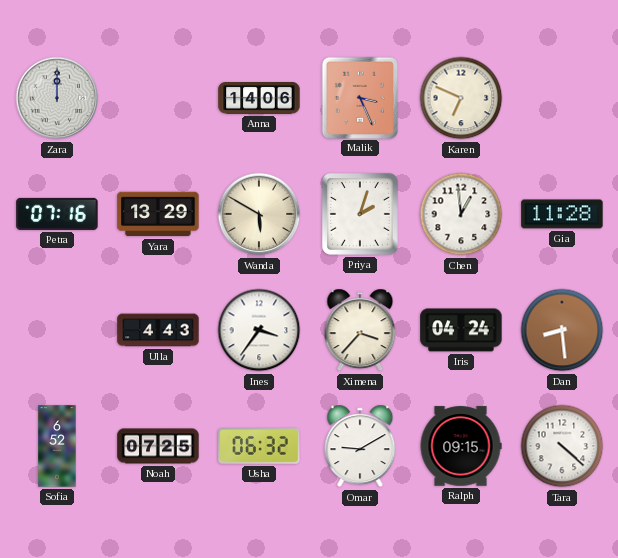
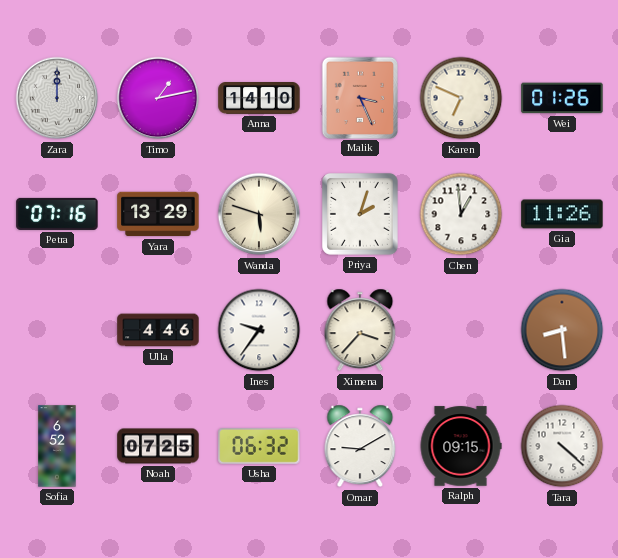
Timo: none -> 1:13
Anna: 14:06 -> 14:10
Wei: none -> 01:26
Wanda: 5:50 -> 5:48
Gia: 11:28 -> 11:26
Ulla: 4:43 -> 4:46
Ines: 3:36 -> 9:36
Iris: 04:24 -> none
